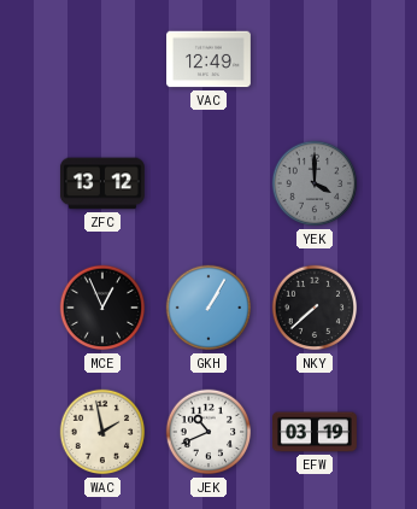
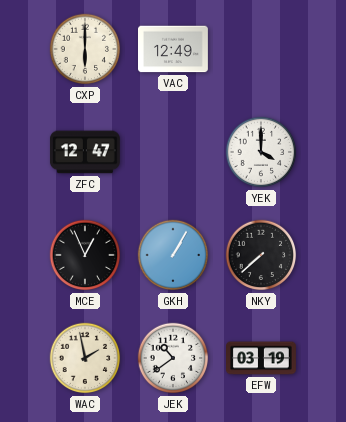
CXP: none -> 6:00
ZFC: 13:12 -> 12:47
YEK dial: grey -> white
JEK: 10:41 -> 10:39
